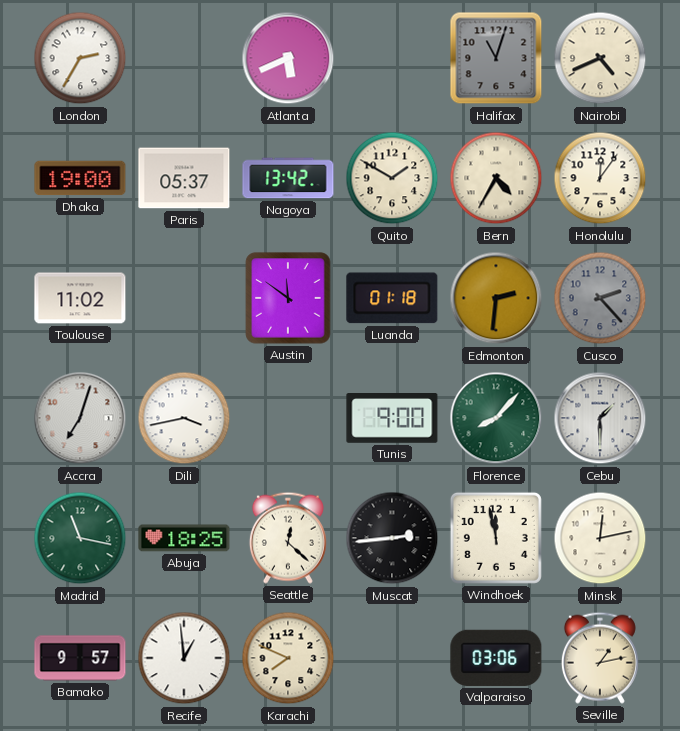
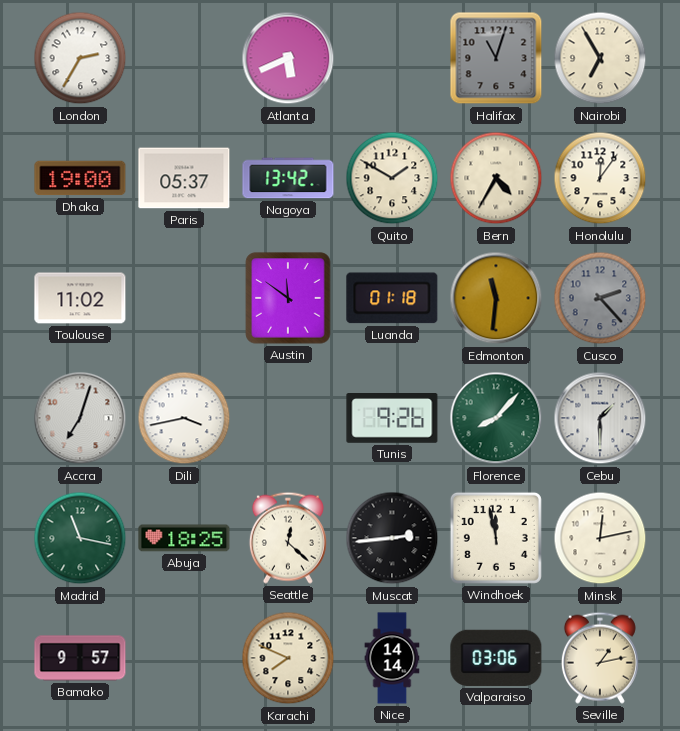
Nairobi: 4:41 -> 6:55
Edmonton: 2:31 -> 11:31
Tunis: 9:00 -> 9:26
Recife: 12:59 -> none
Nice: none -> 14:14
